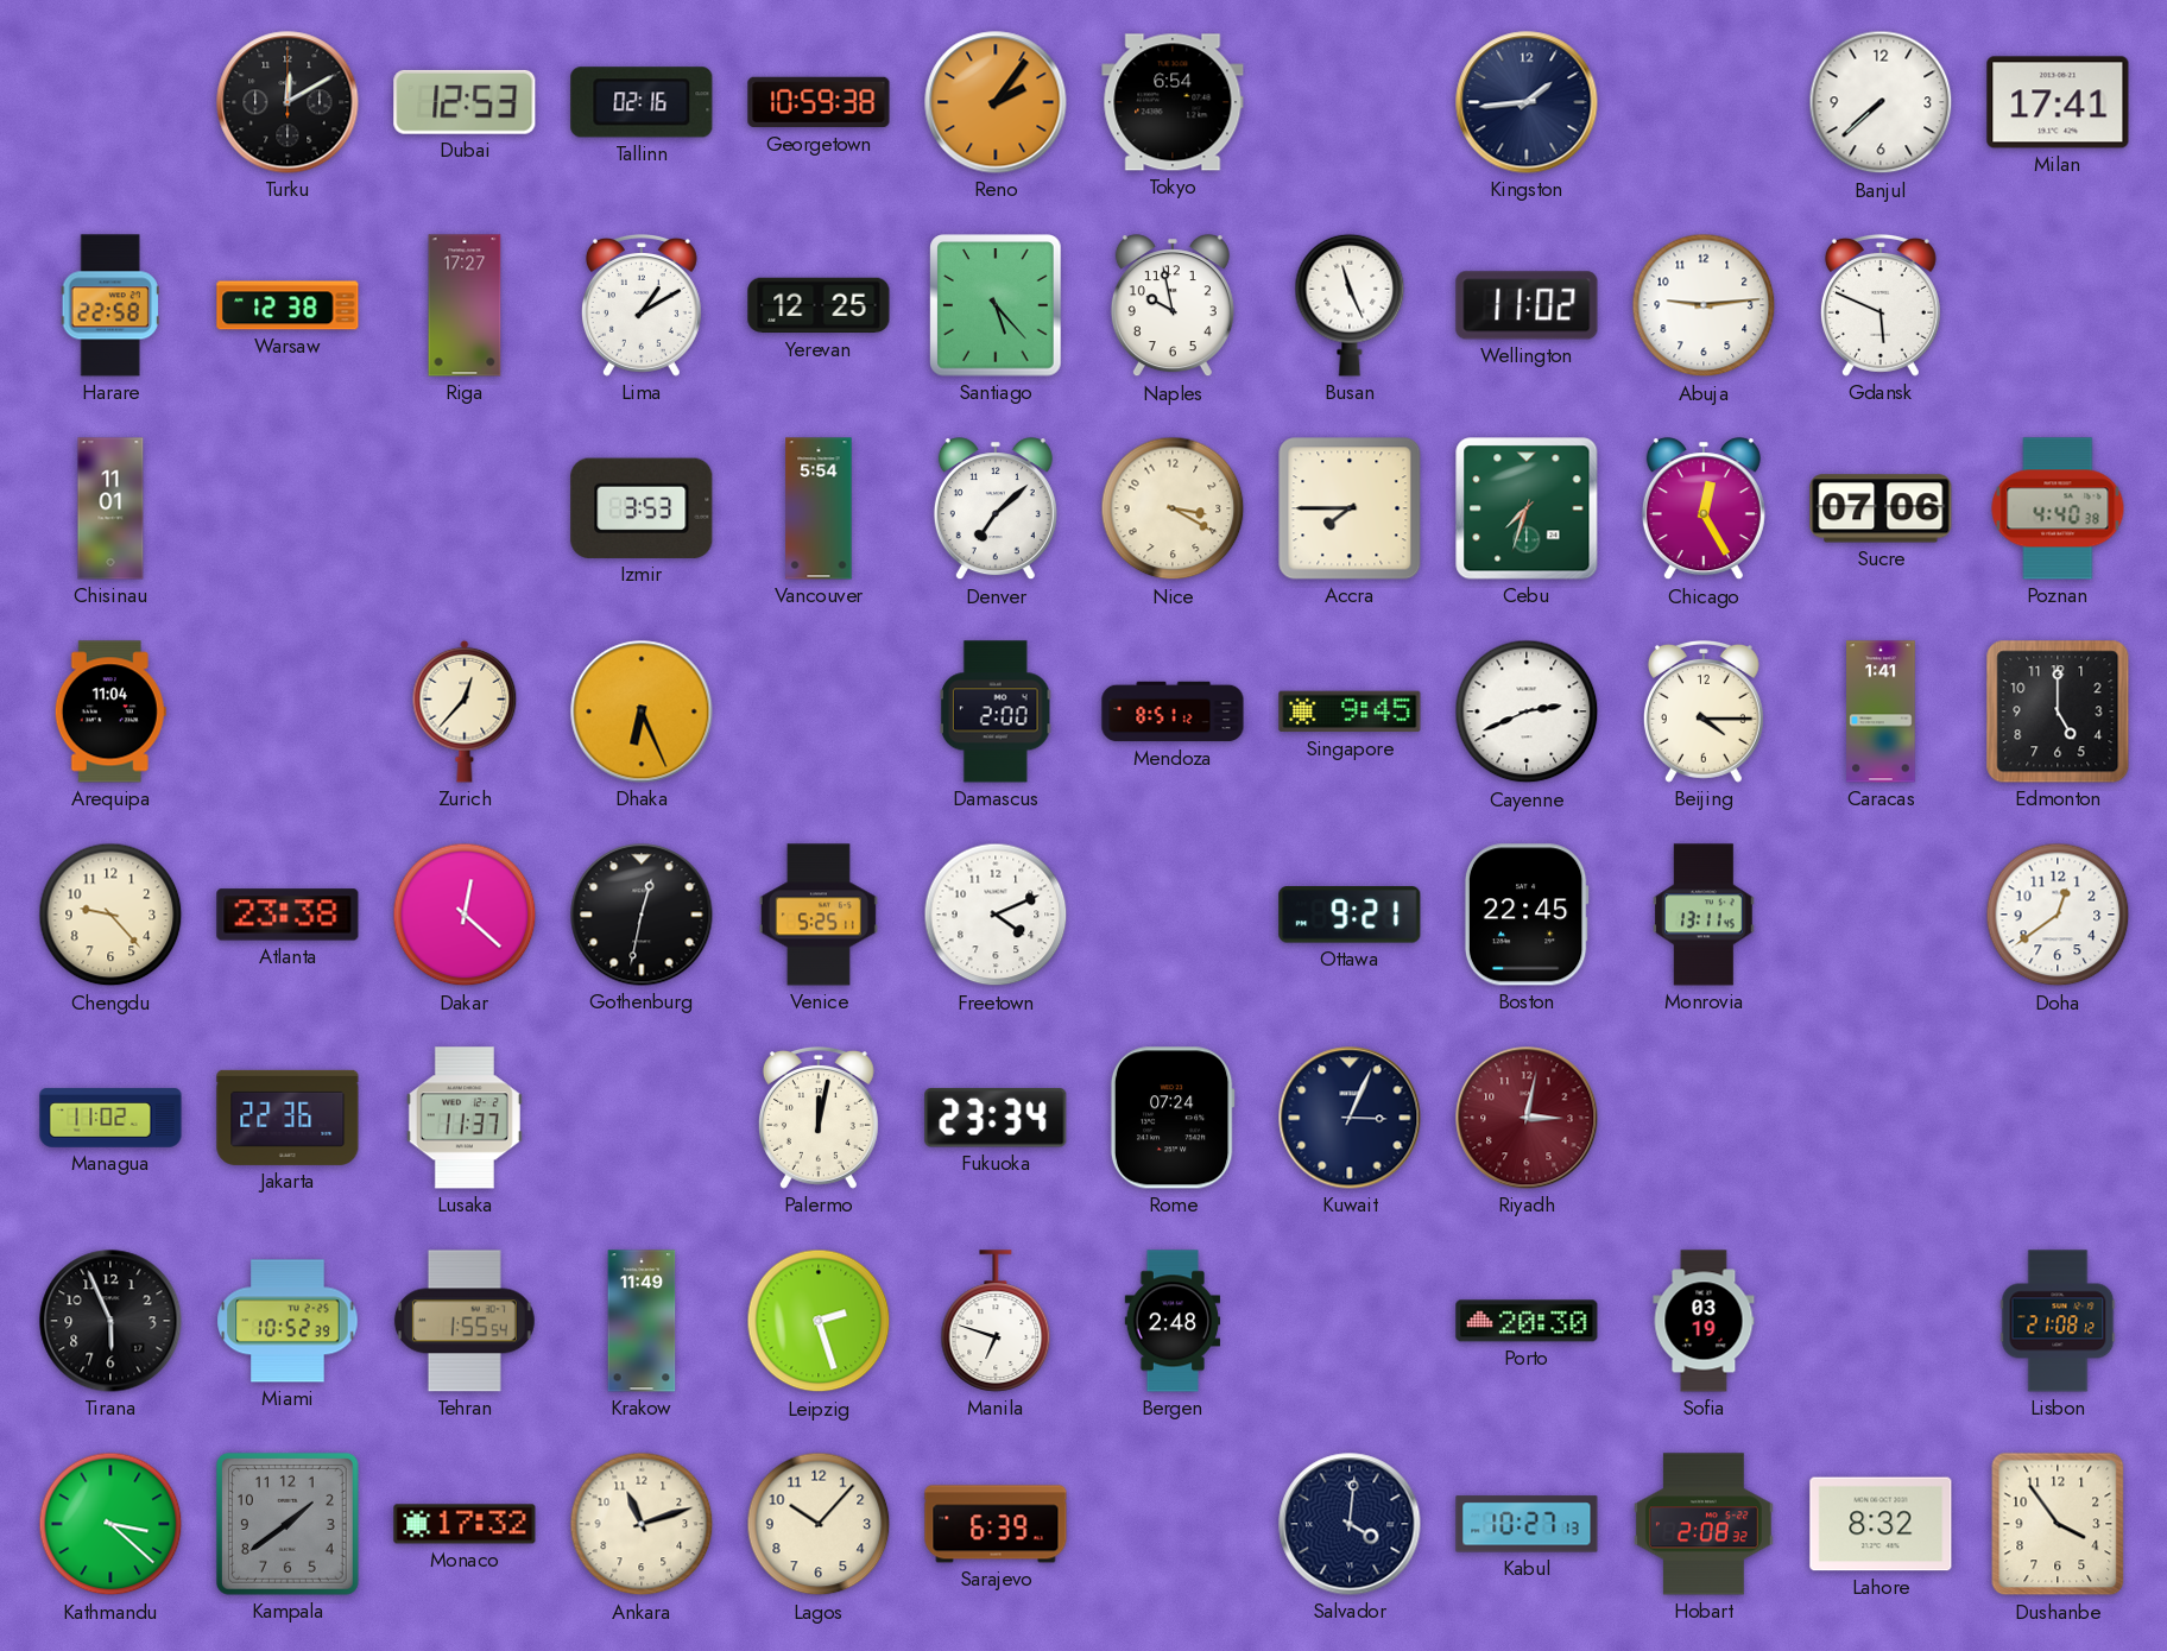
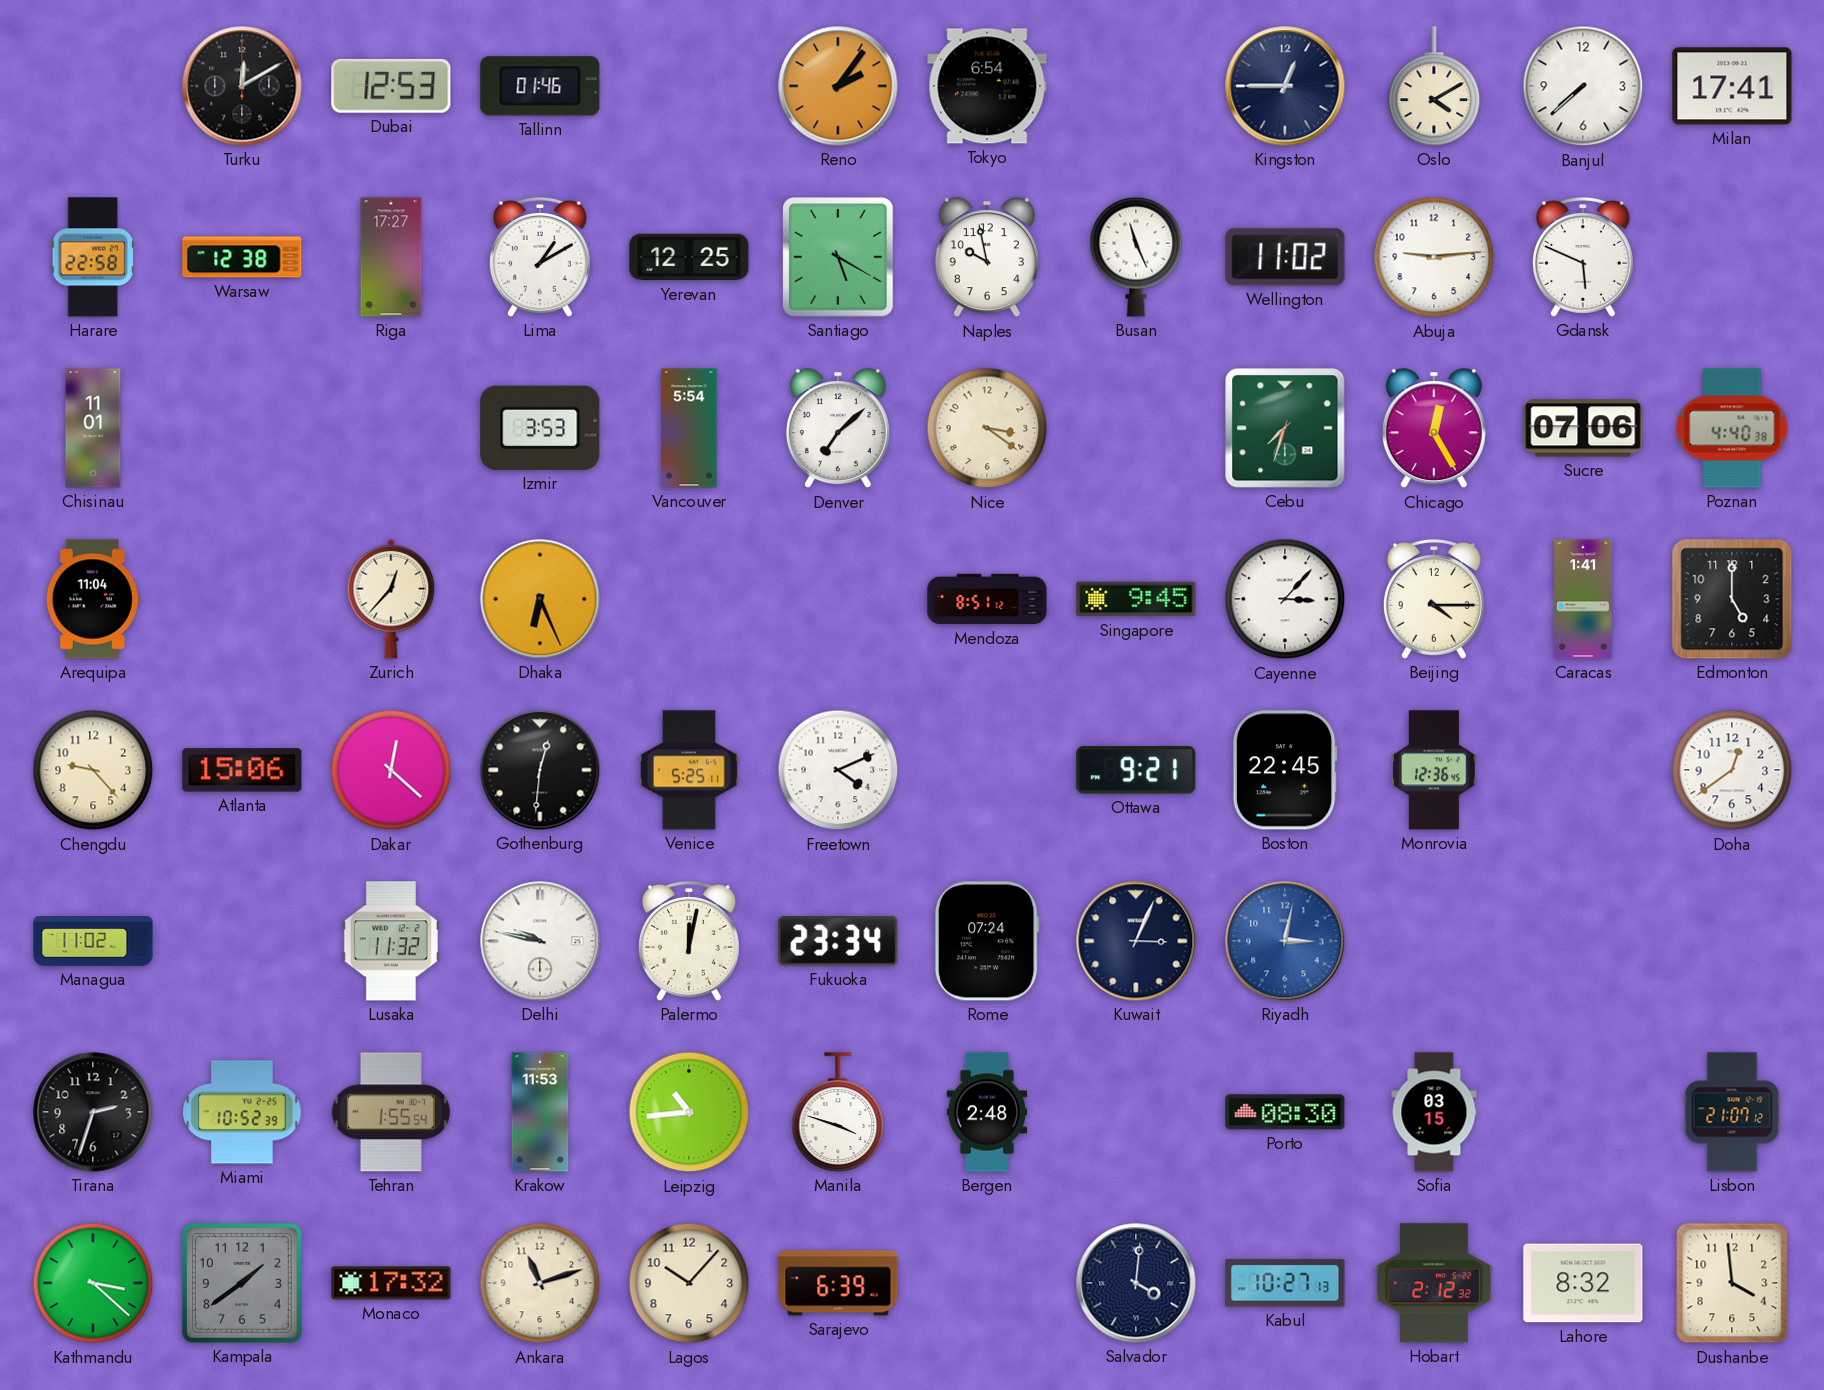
Tallinn: 02:16 -> 01:46
Georgetown: 10:59 -> none
Kingston: 1:44 -> 12:45
Oslo: none -> 4:10
Santiago: 5:23 -> 5:20
Nice: 3:20 -> 3:21
Accra: 7:45 -> none
Damascus: 2:00 -> none
Cayenne: 2:41 -> 3:07
Atlanta: 23:38 -> 15:06
Gothenburg: 12:32 -> 12:31
Monrovia: 13:11 -> 12:36
Jakarta: 22:36 -> none
Lusaka: 11:37 -> 11:32
Delhi: none -> 9:47
Riyadh dial: burgundy -> blue
Tirana: 5:56 -> 2:33
Krakow: 11:49 -> 11:53
Leipzig: 2:27 -> 10:44
Manila: 6:48 -> 3:48
Porto: 20:30 -> 08:30
Sofia: 03:19 -> 03:15
Lisbon: 21:08 -> 21:07
Hobart: 2:08 -> 2:12
Dushanbe: 3:54 -> 3:59
